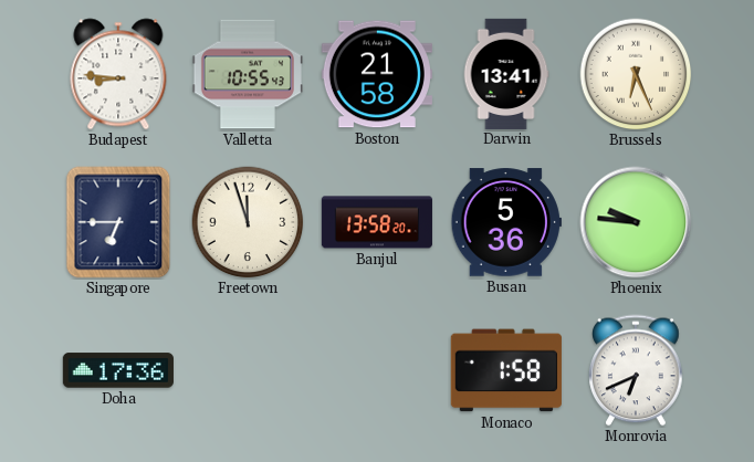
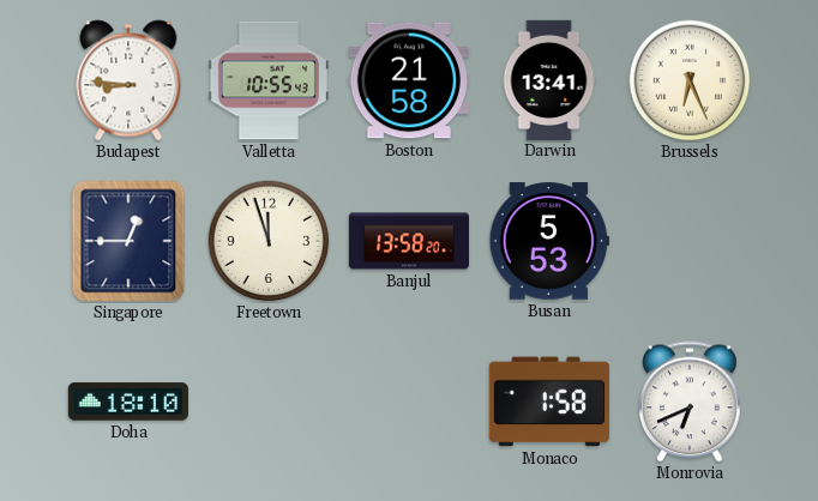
Singapore: 6:45 -> 12:45
Busan: 5:36 -> 5:53
Phoenix: 9:46 -> none
Doha: 17:36 -> 18:10
